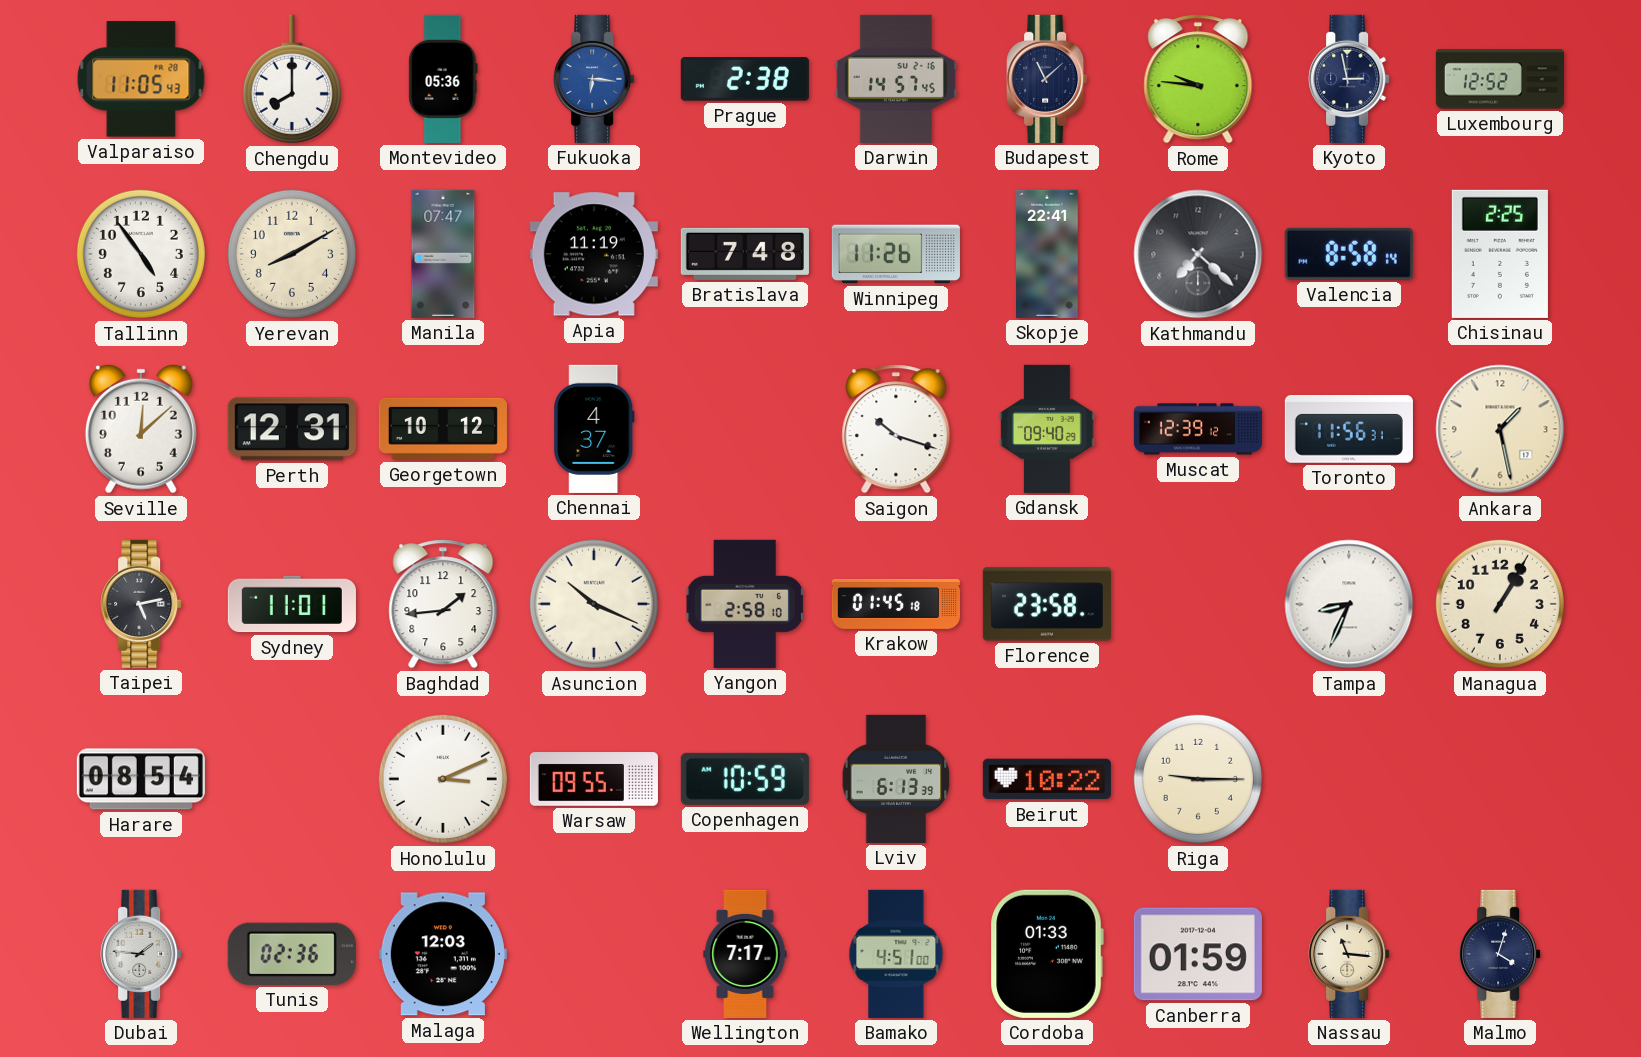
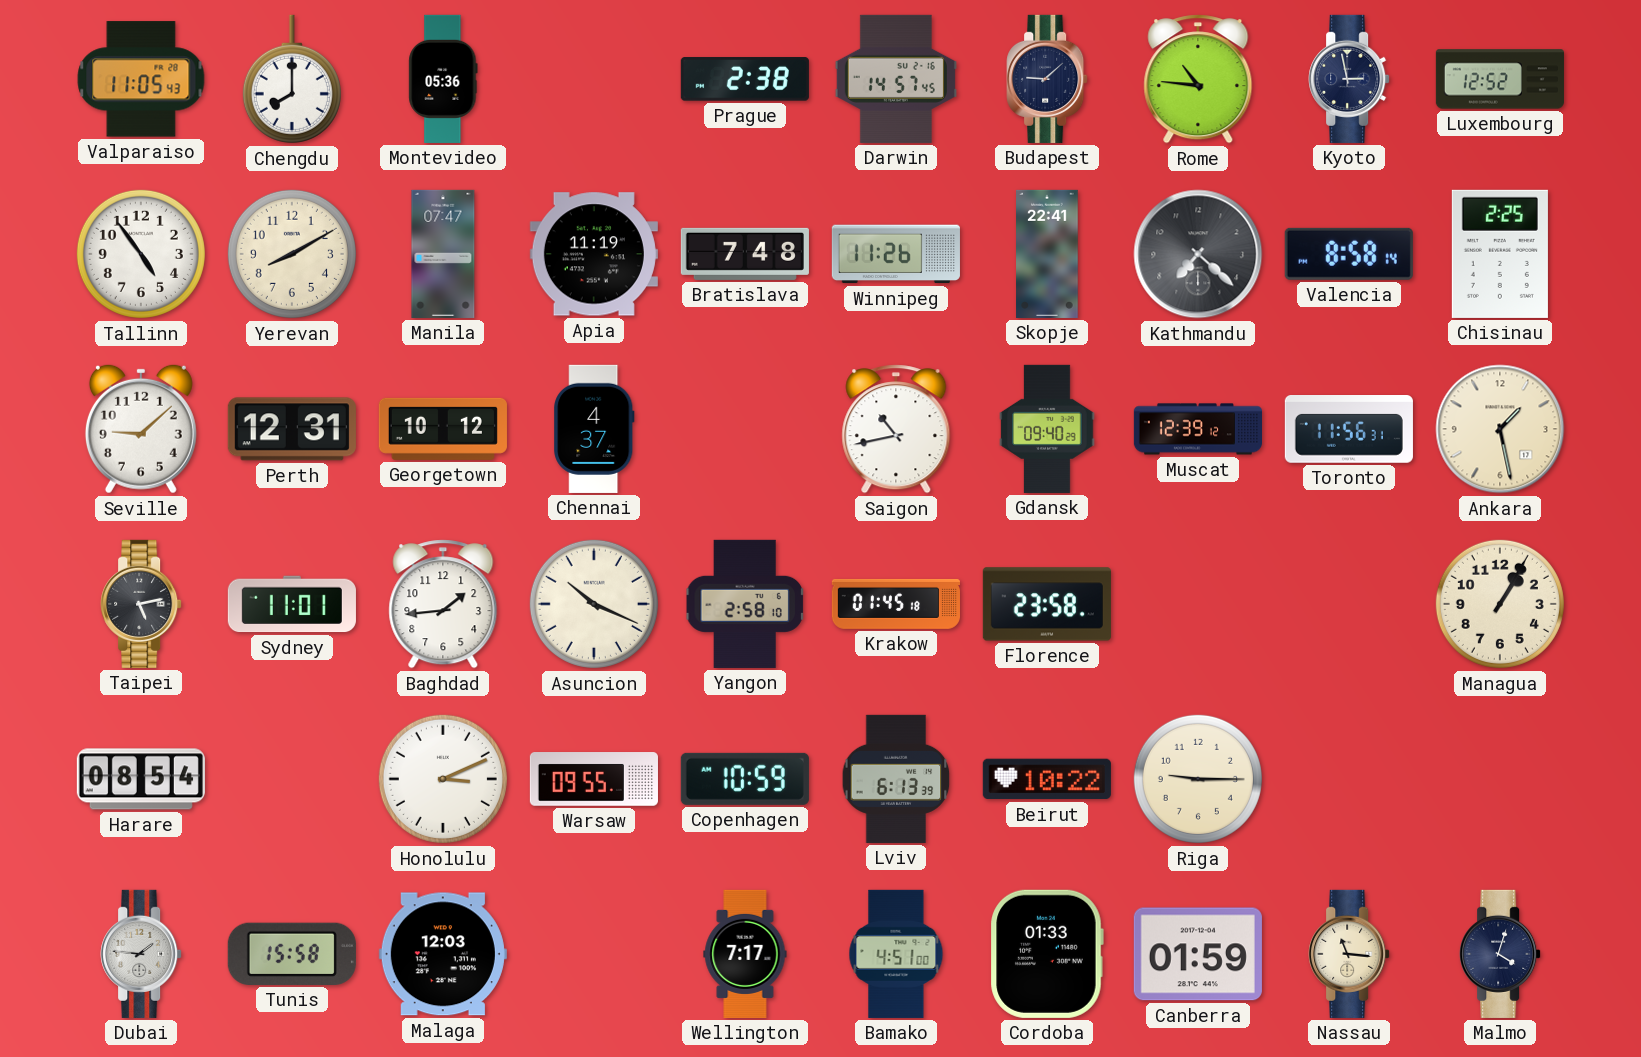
Fukuoka: 6:16 -> none
Budapest: 11:08 -> 9:08
Rome: 9:46 -> 10:46
Seville: 12:08 -> 9:08
Saigon: 10:18 -> 10:43
Tampa: 8:34 -> none
Tunis: 02:36 -> 15:58
